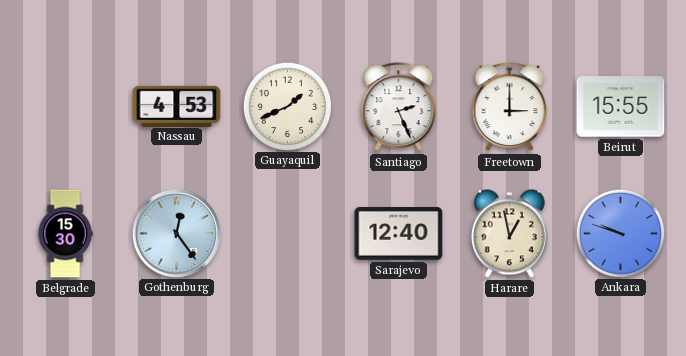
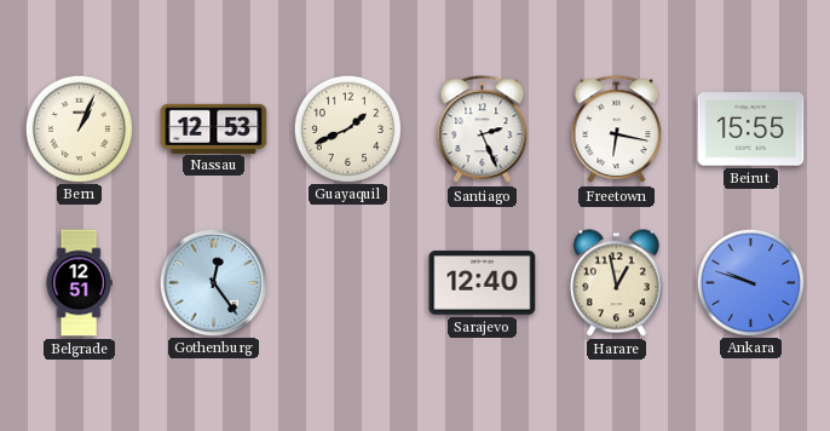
Bern: none -> 1:04
Nassau: 4:53 -> 12:53
Freetown: 3:00 -> 6:17
Belgrade: 15:30 -> 12:51
